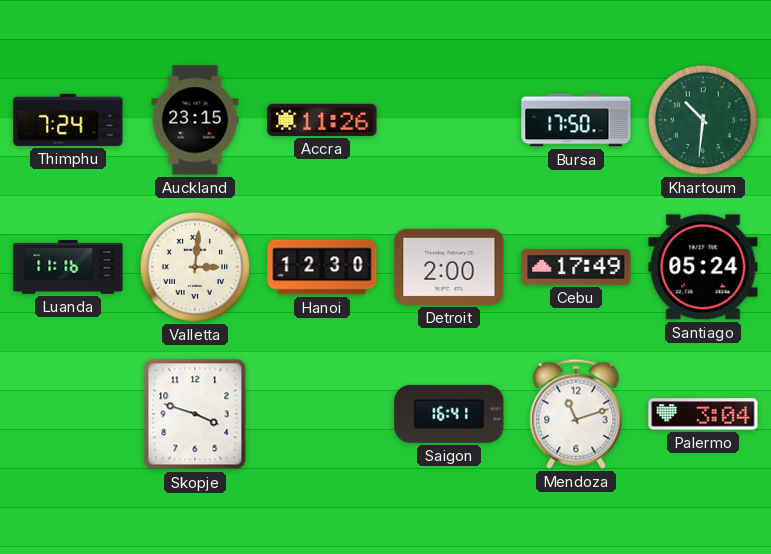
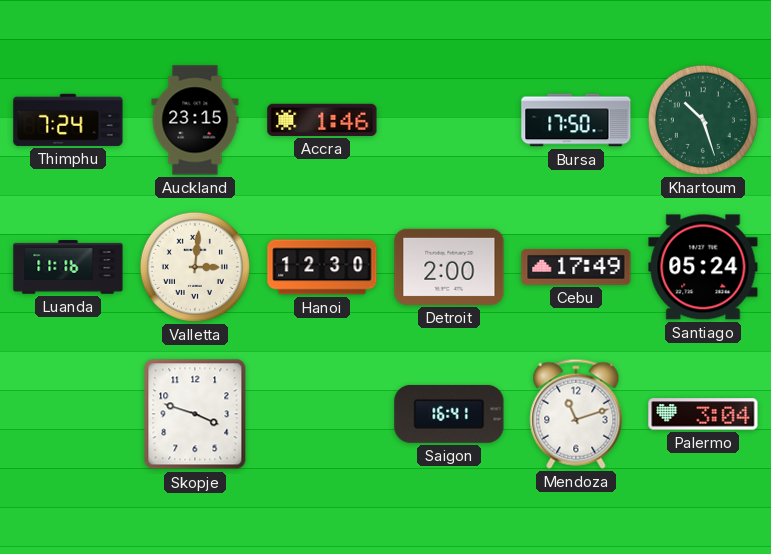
Accra: 11:26 -> 1:46
Khartoum: 10:31 -> 10:27
